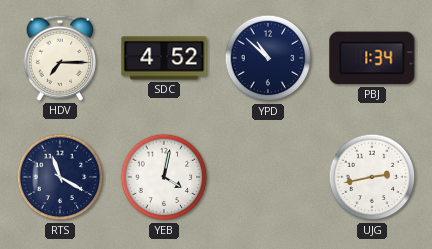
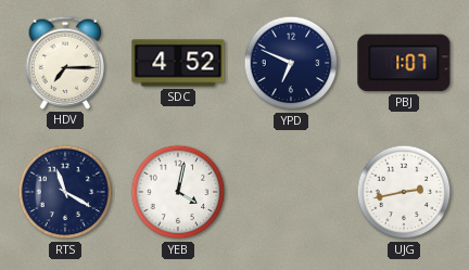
YPD: 10:52 -> 6:49
PBJ: 1:34 -> 1:07
